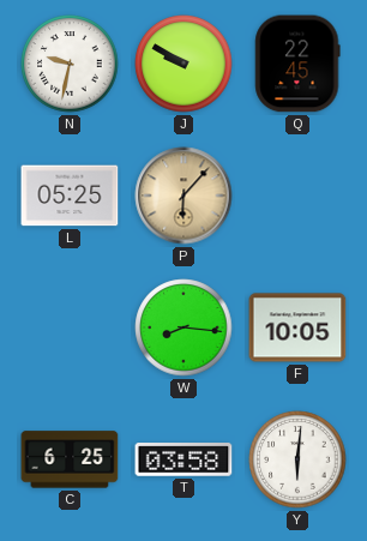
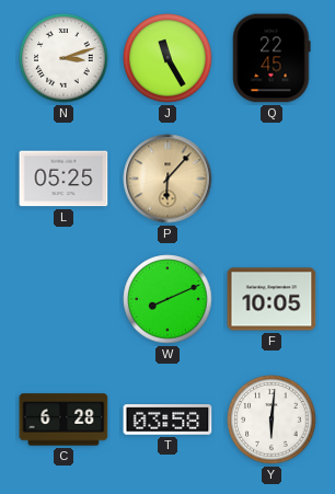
N: 9:32 -> 3:12
J: 9:50 -> 11:25
W: 8:16 -> 8:11
C: 6:25 -> 6:28
